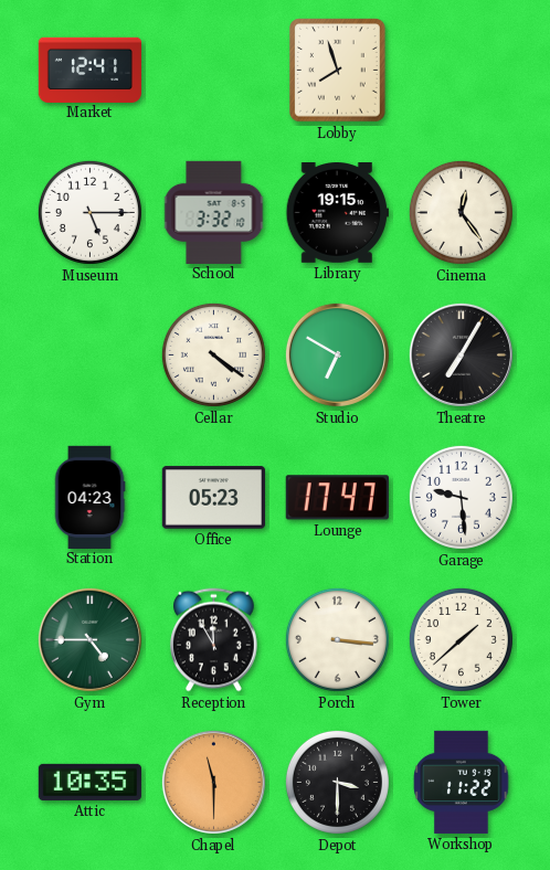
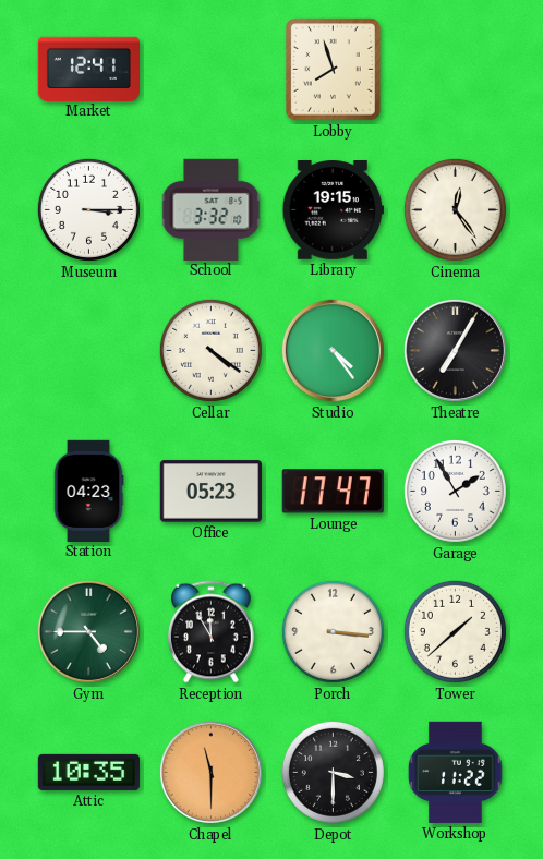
Museum: 5:15 -> 3:15
Studio: 6:50 -> 4:24
Garage: 9:29 -> 1:55
